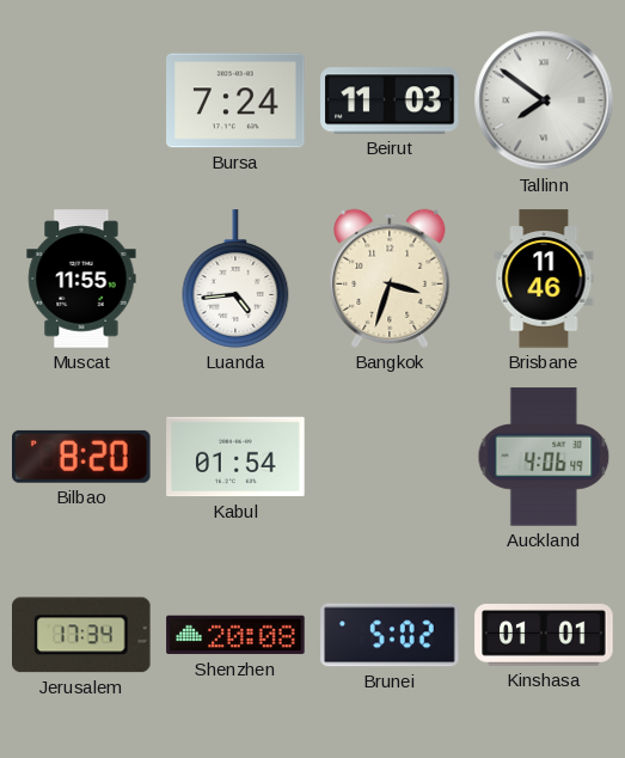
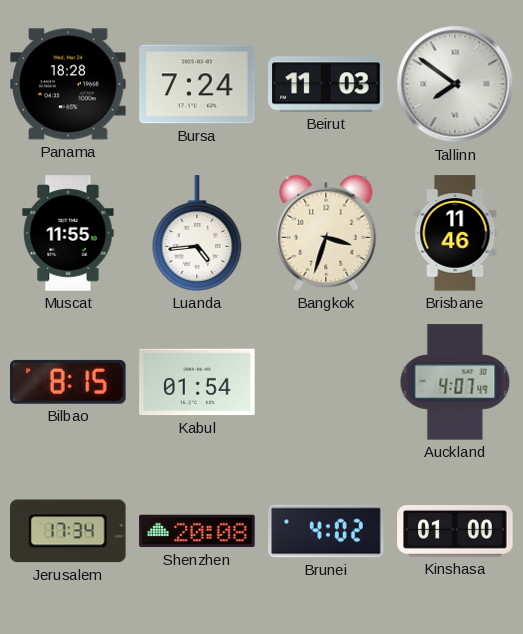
Panama: none -> 18:28
Bilbao: 8:20 -> 8:15
Auckland: 4:06 -> 4:07
Brunei: 5:02 -> 4:02
Kinshasa: 01:01 -> 01:00
